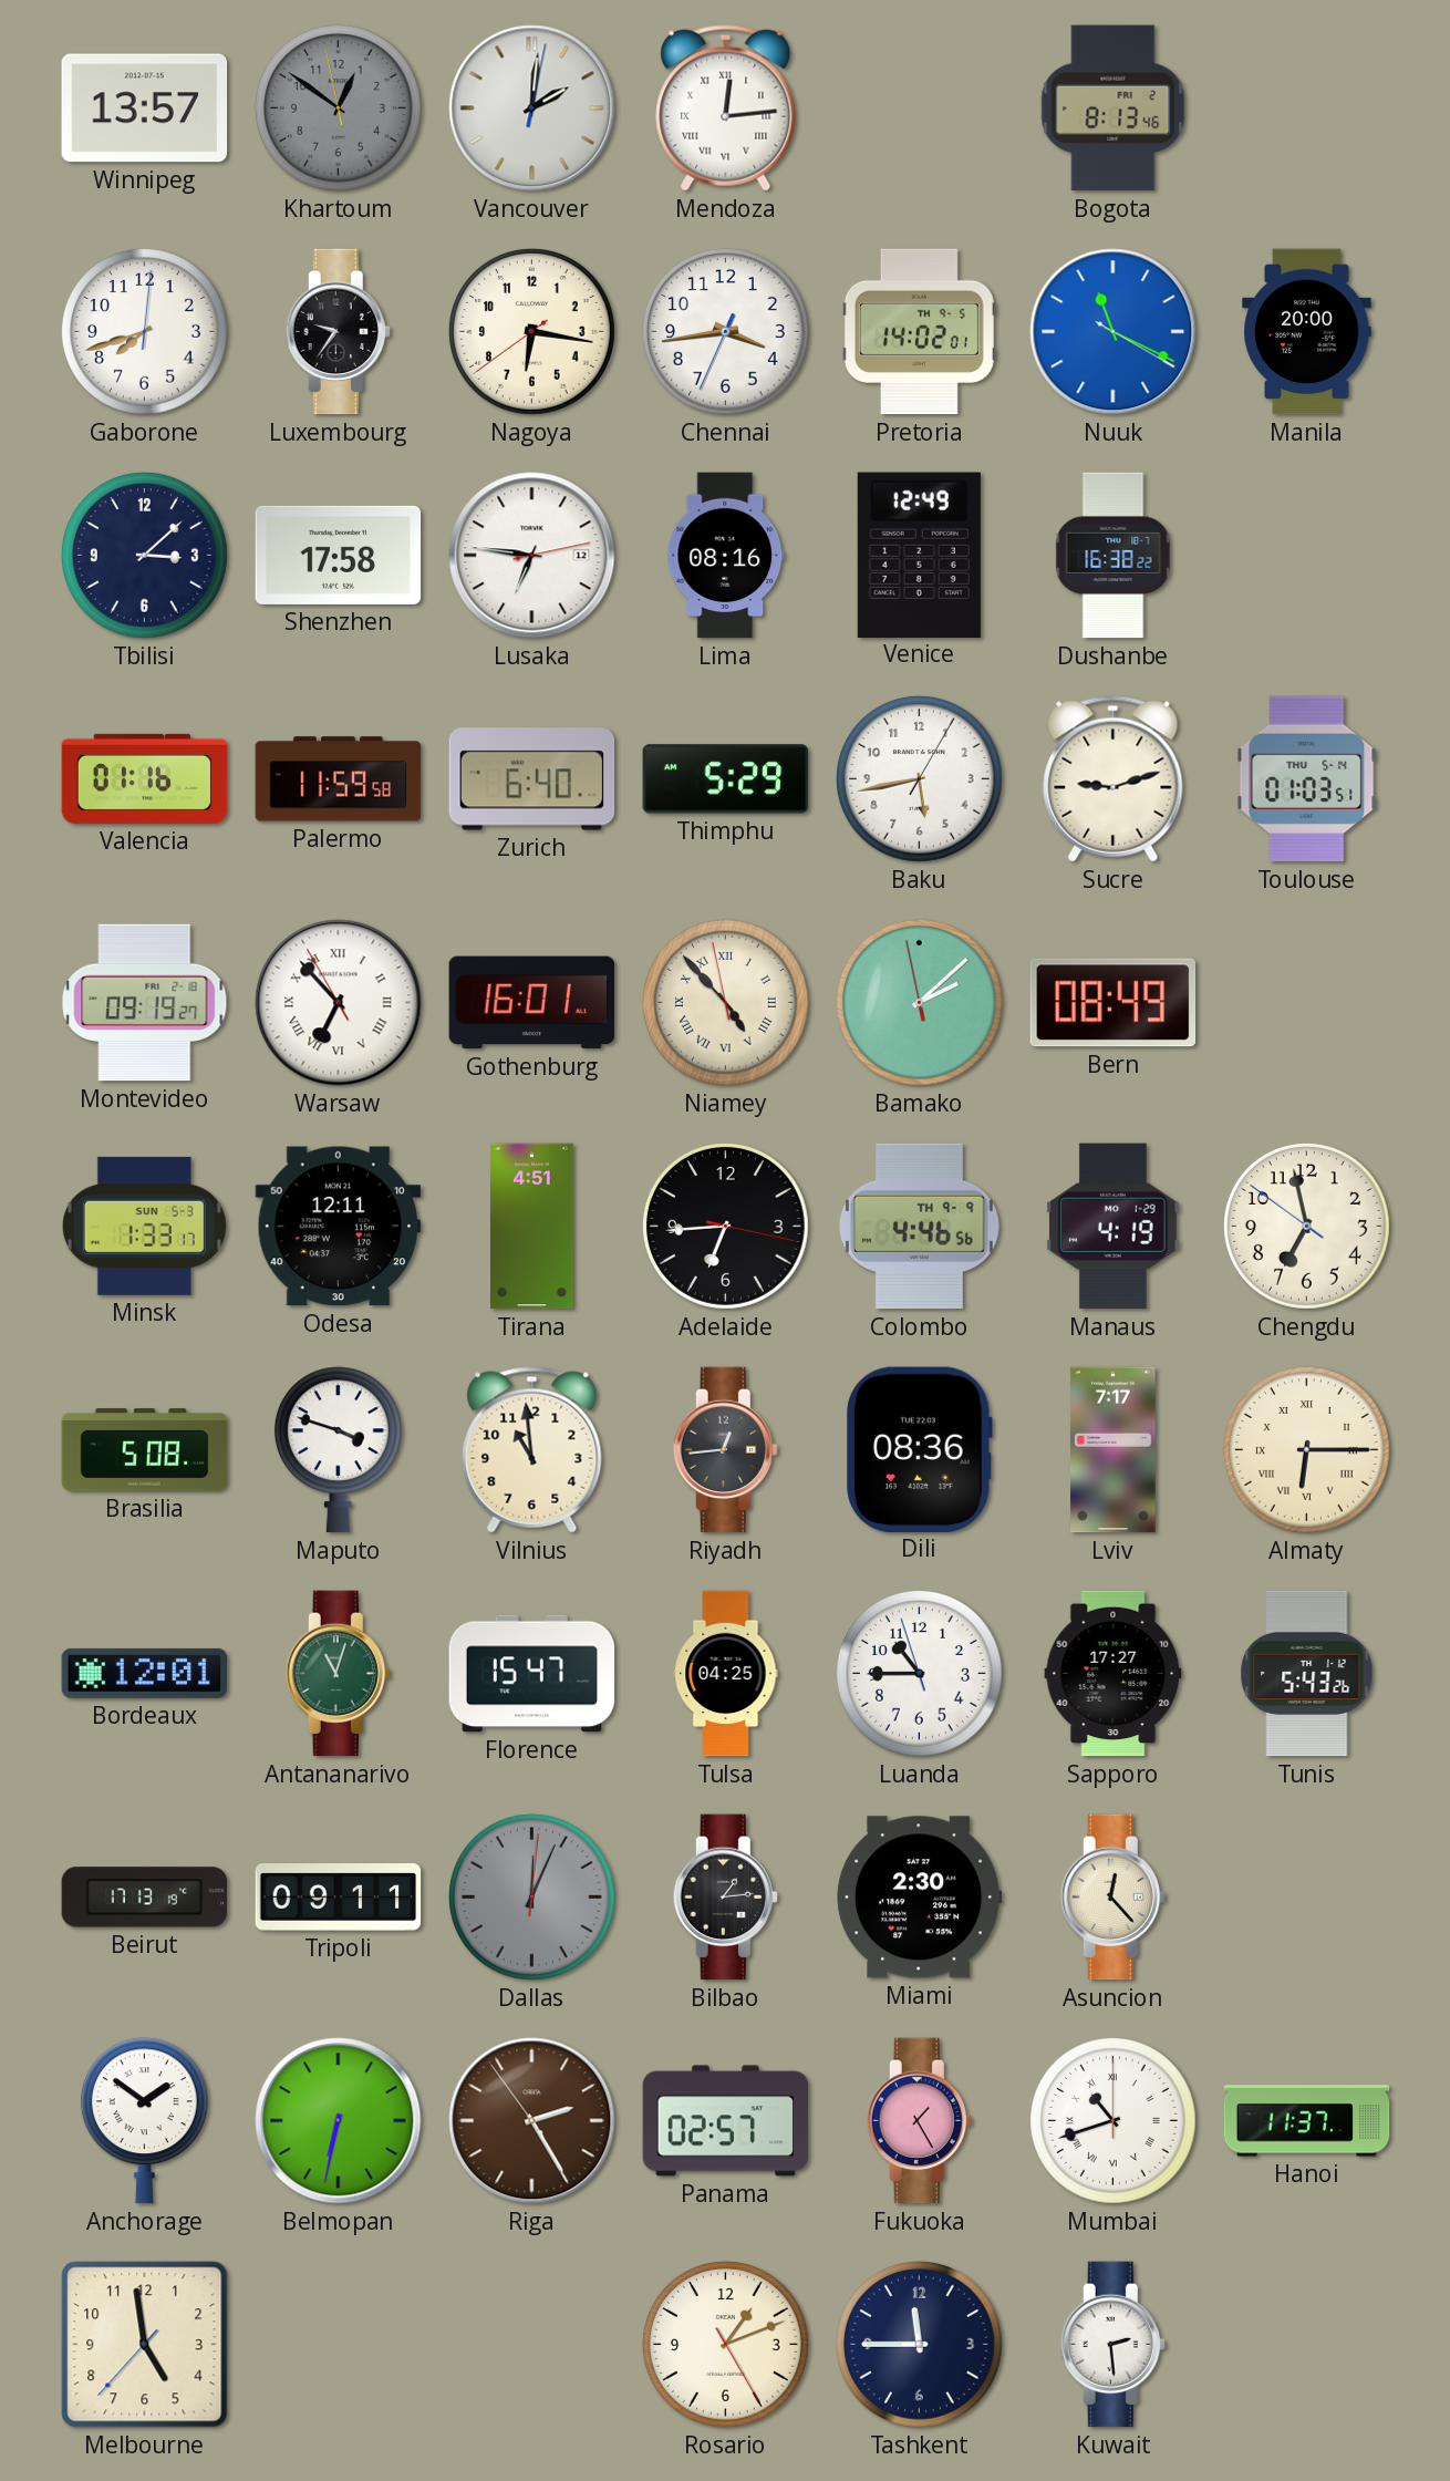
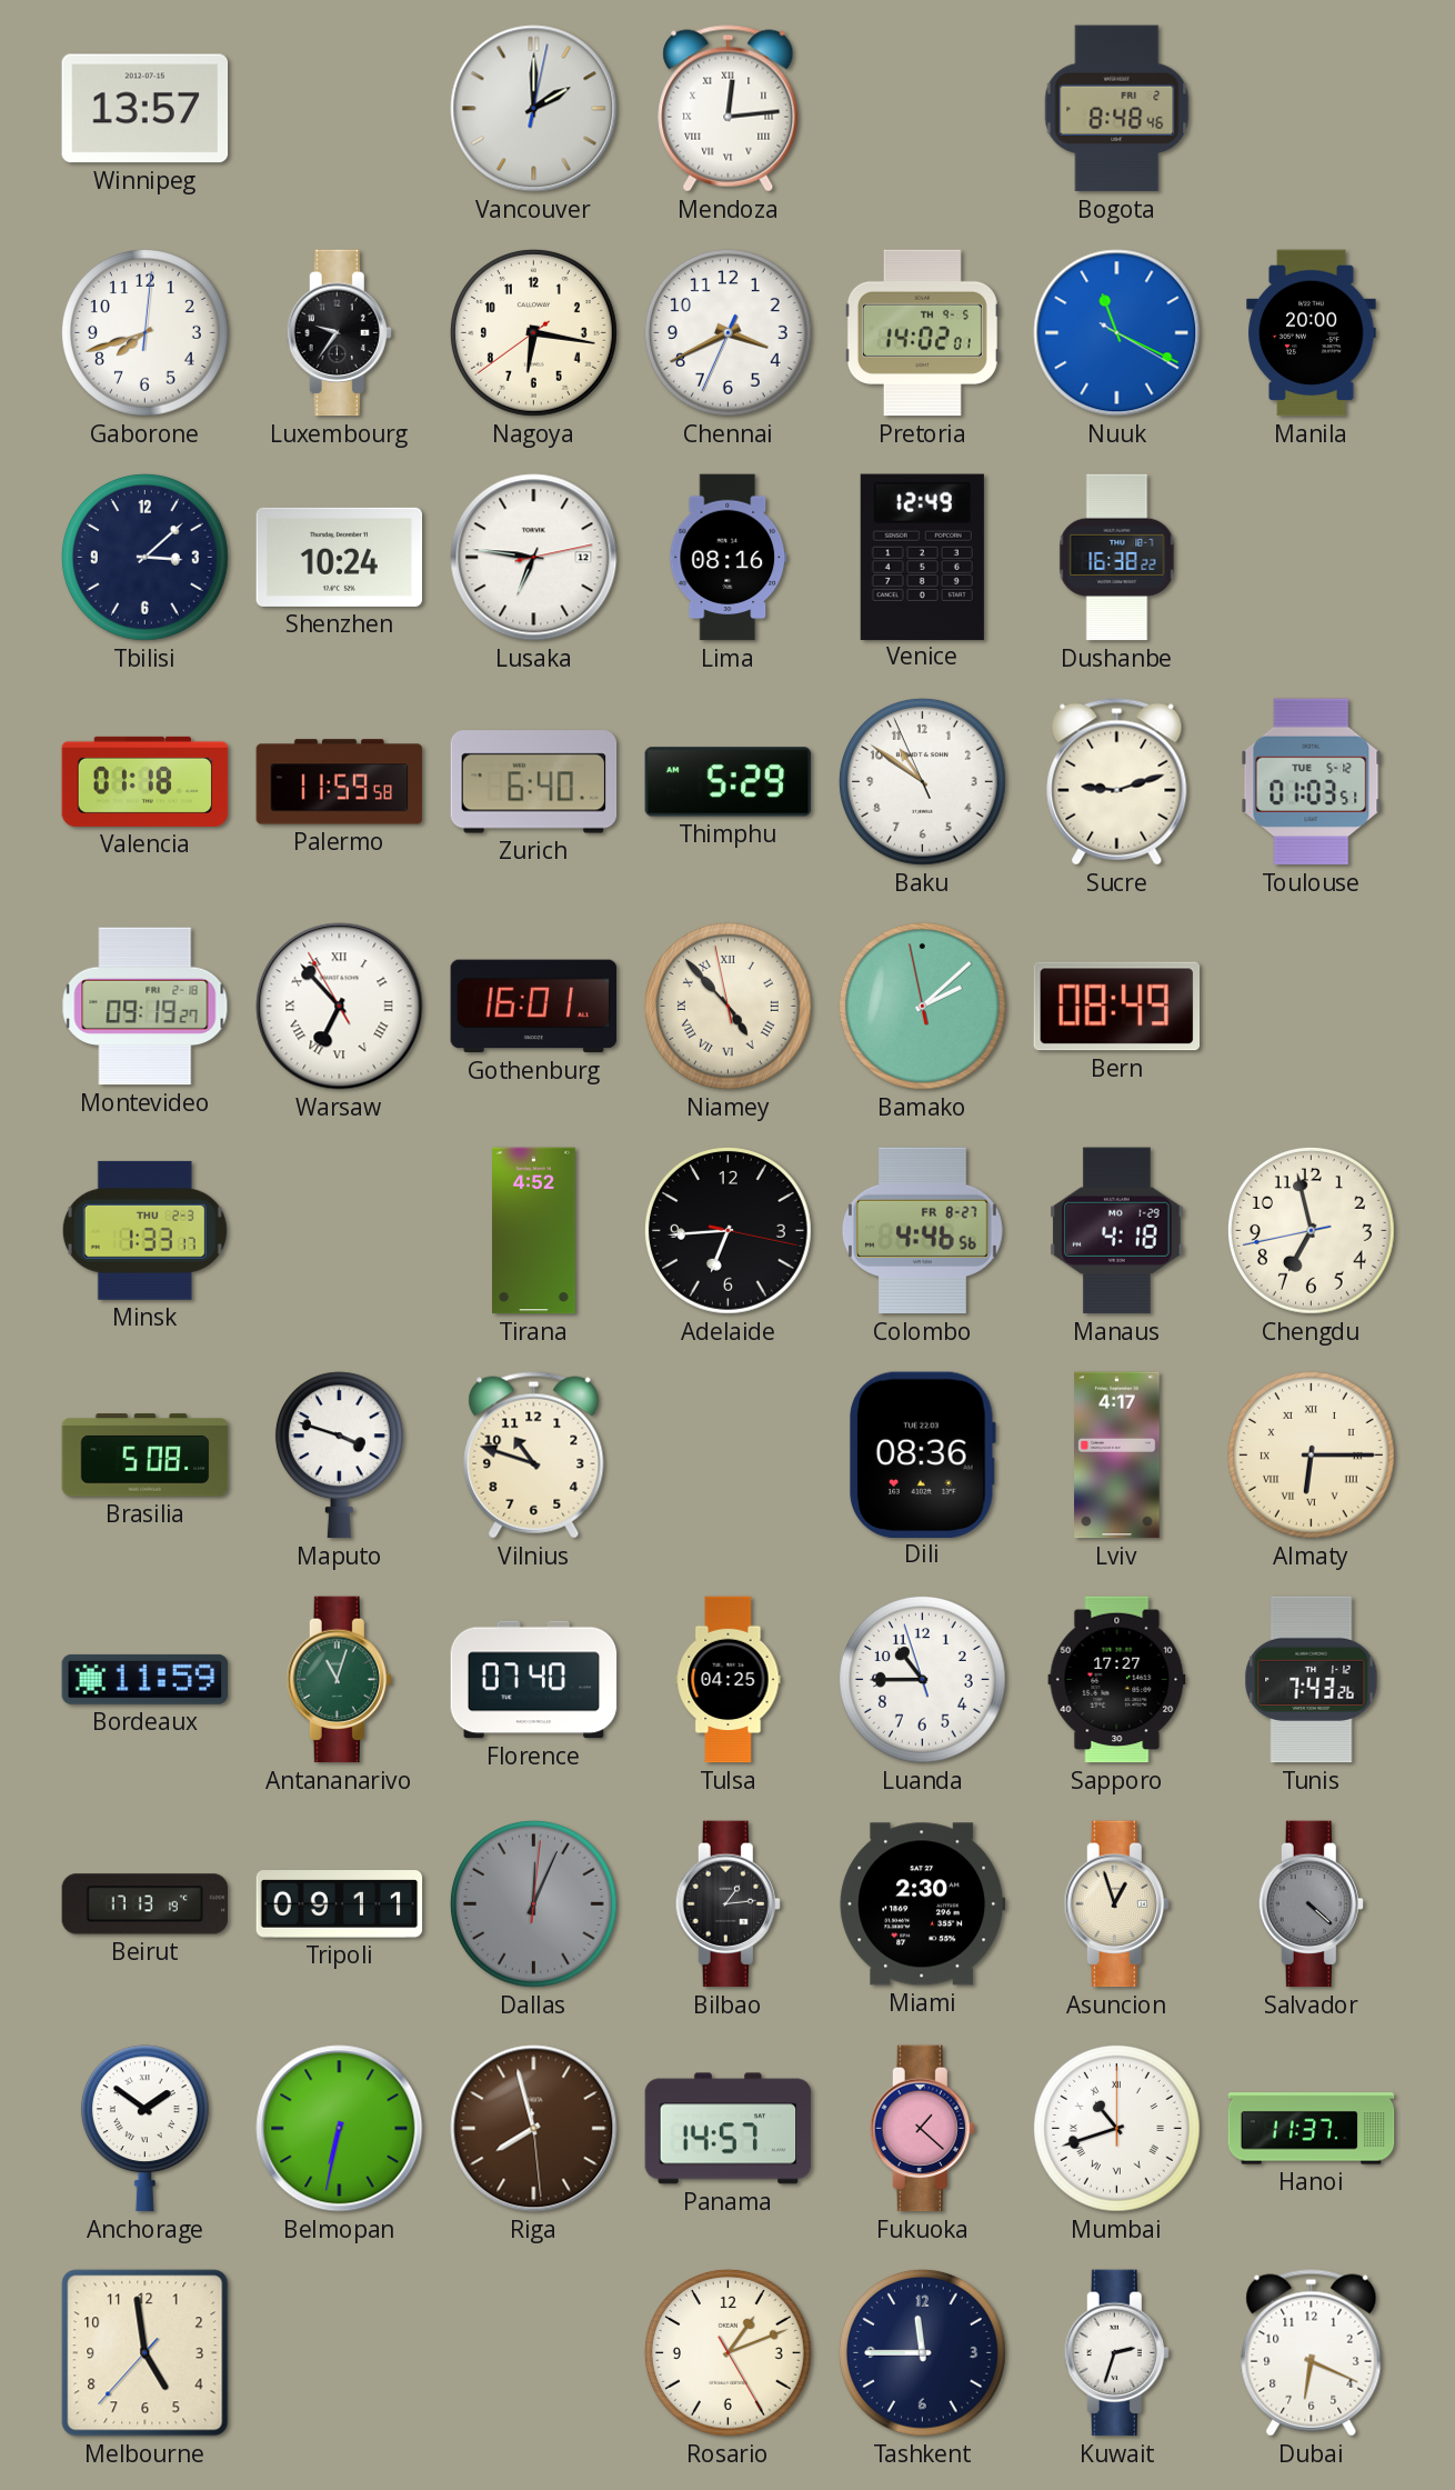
Khartoum: 12:50 -> none
Vancouver: 2:01 -> 2:00
Bogota: 8:13 -> 8:48
Chennai: 3:43 -> 3:40
Shenzhen: 17:58 -> 10:24
Valencia: 01:16 -> 01:18
Baku: 5:43 -> 10:50
Toulouse date: THU 5-14 -> TUE 5-12
Minsk date: SUN 5-3 -> THU 2-3
Odesa: 12:11 -> none
Tirana: 4:51 -> 4:52
Colombo date: TH 9-9 -> FR 8-27
Manaus: 4:19 -> 4:18
Chengdu: 6:57:51 -> 6:57:43
Vilnius: 10:59 -> 10:48
Riyadh: 12:44 -> none
Lviv: 7:17 -> 4:17
Bordeaux: 12:01 -> 11:59
Florence: 15:47 -> 07:40
Tunis: 5:43 -> 7:43
Asuncion: 12:23 -> 12:57
Salvador: none -> 4:22
Riga: 2:24 -> 7:57
Panama: 02:57 -> 14:57
Fukuoka: 1:25 -> 1:22
Kuwait: 2:29 -> 2:33
Dubai: none -> 6:19
